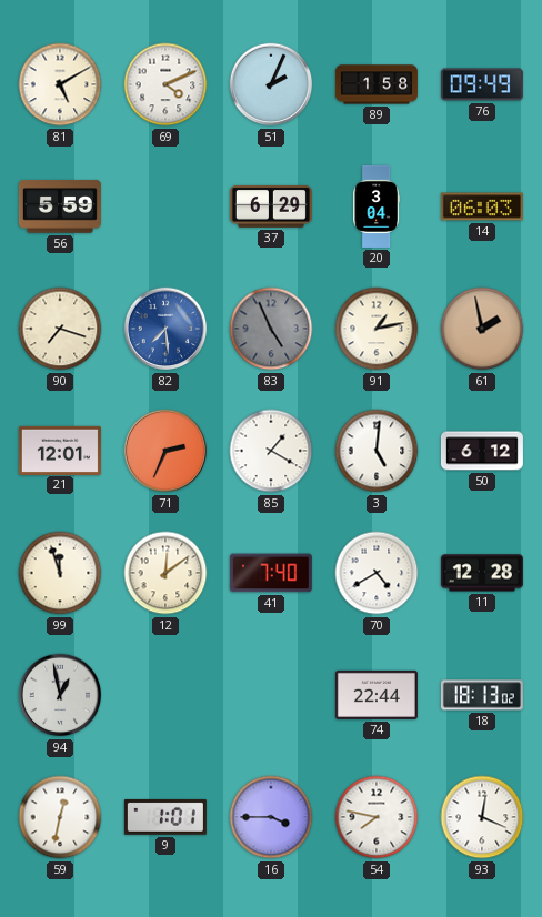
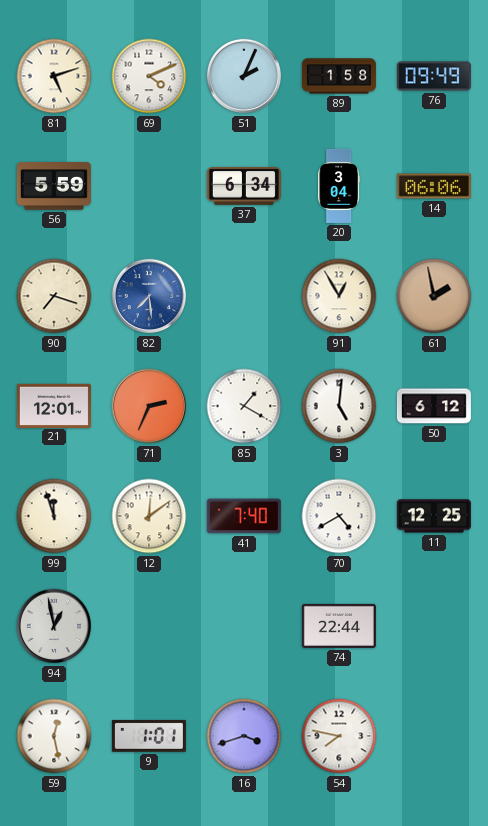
81: 5:10 -> 5:12
37: 6:29 -> 6:34
14: 06:03 -> 06:06
83: 4:56 -> none
91: 1:13 -> 12:55
11: 12:28 -> 12:25
18: 18:13 -> none
59: 12:32 -> 12:28
16: 3:45 -> 3:42
93: 12:19 -> none
